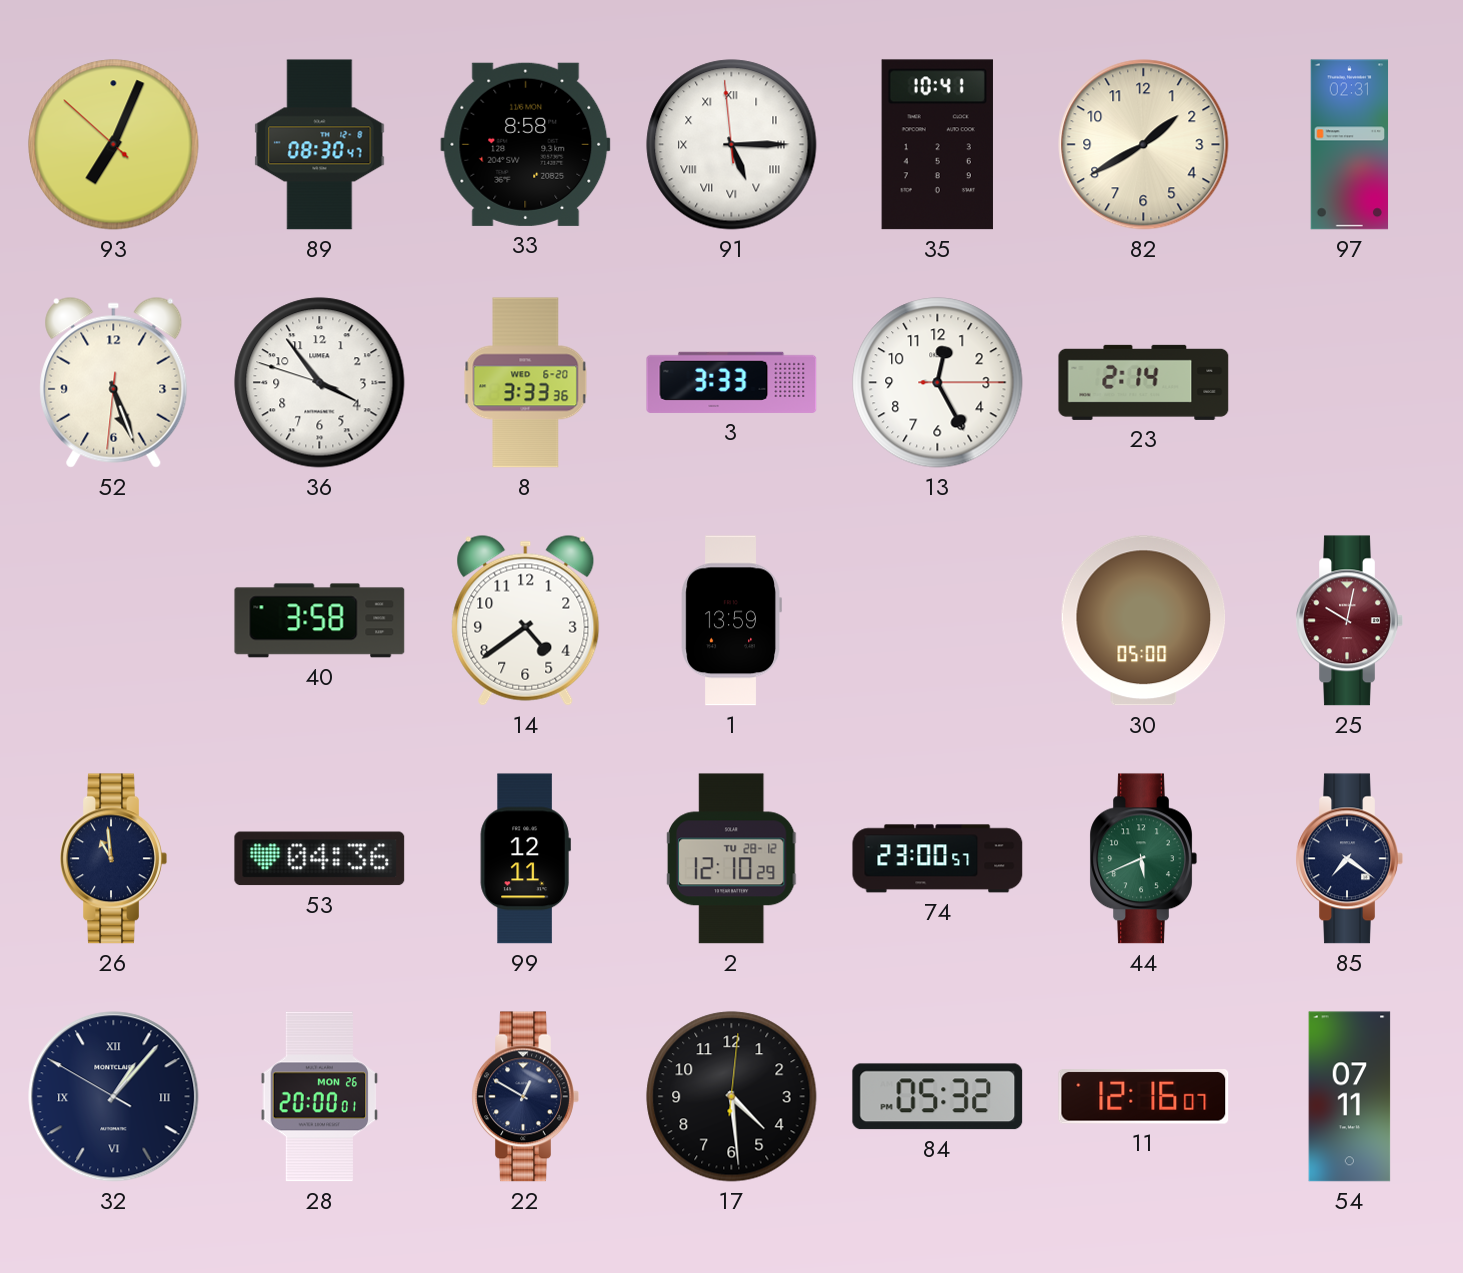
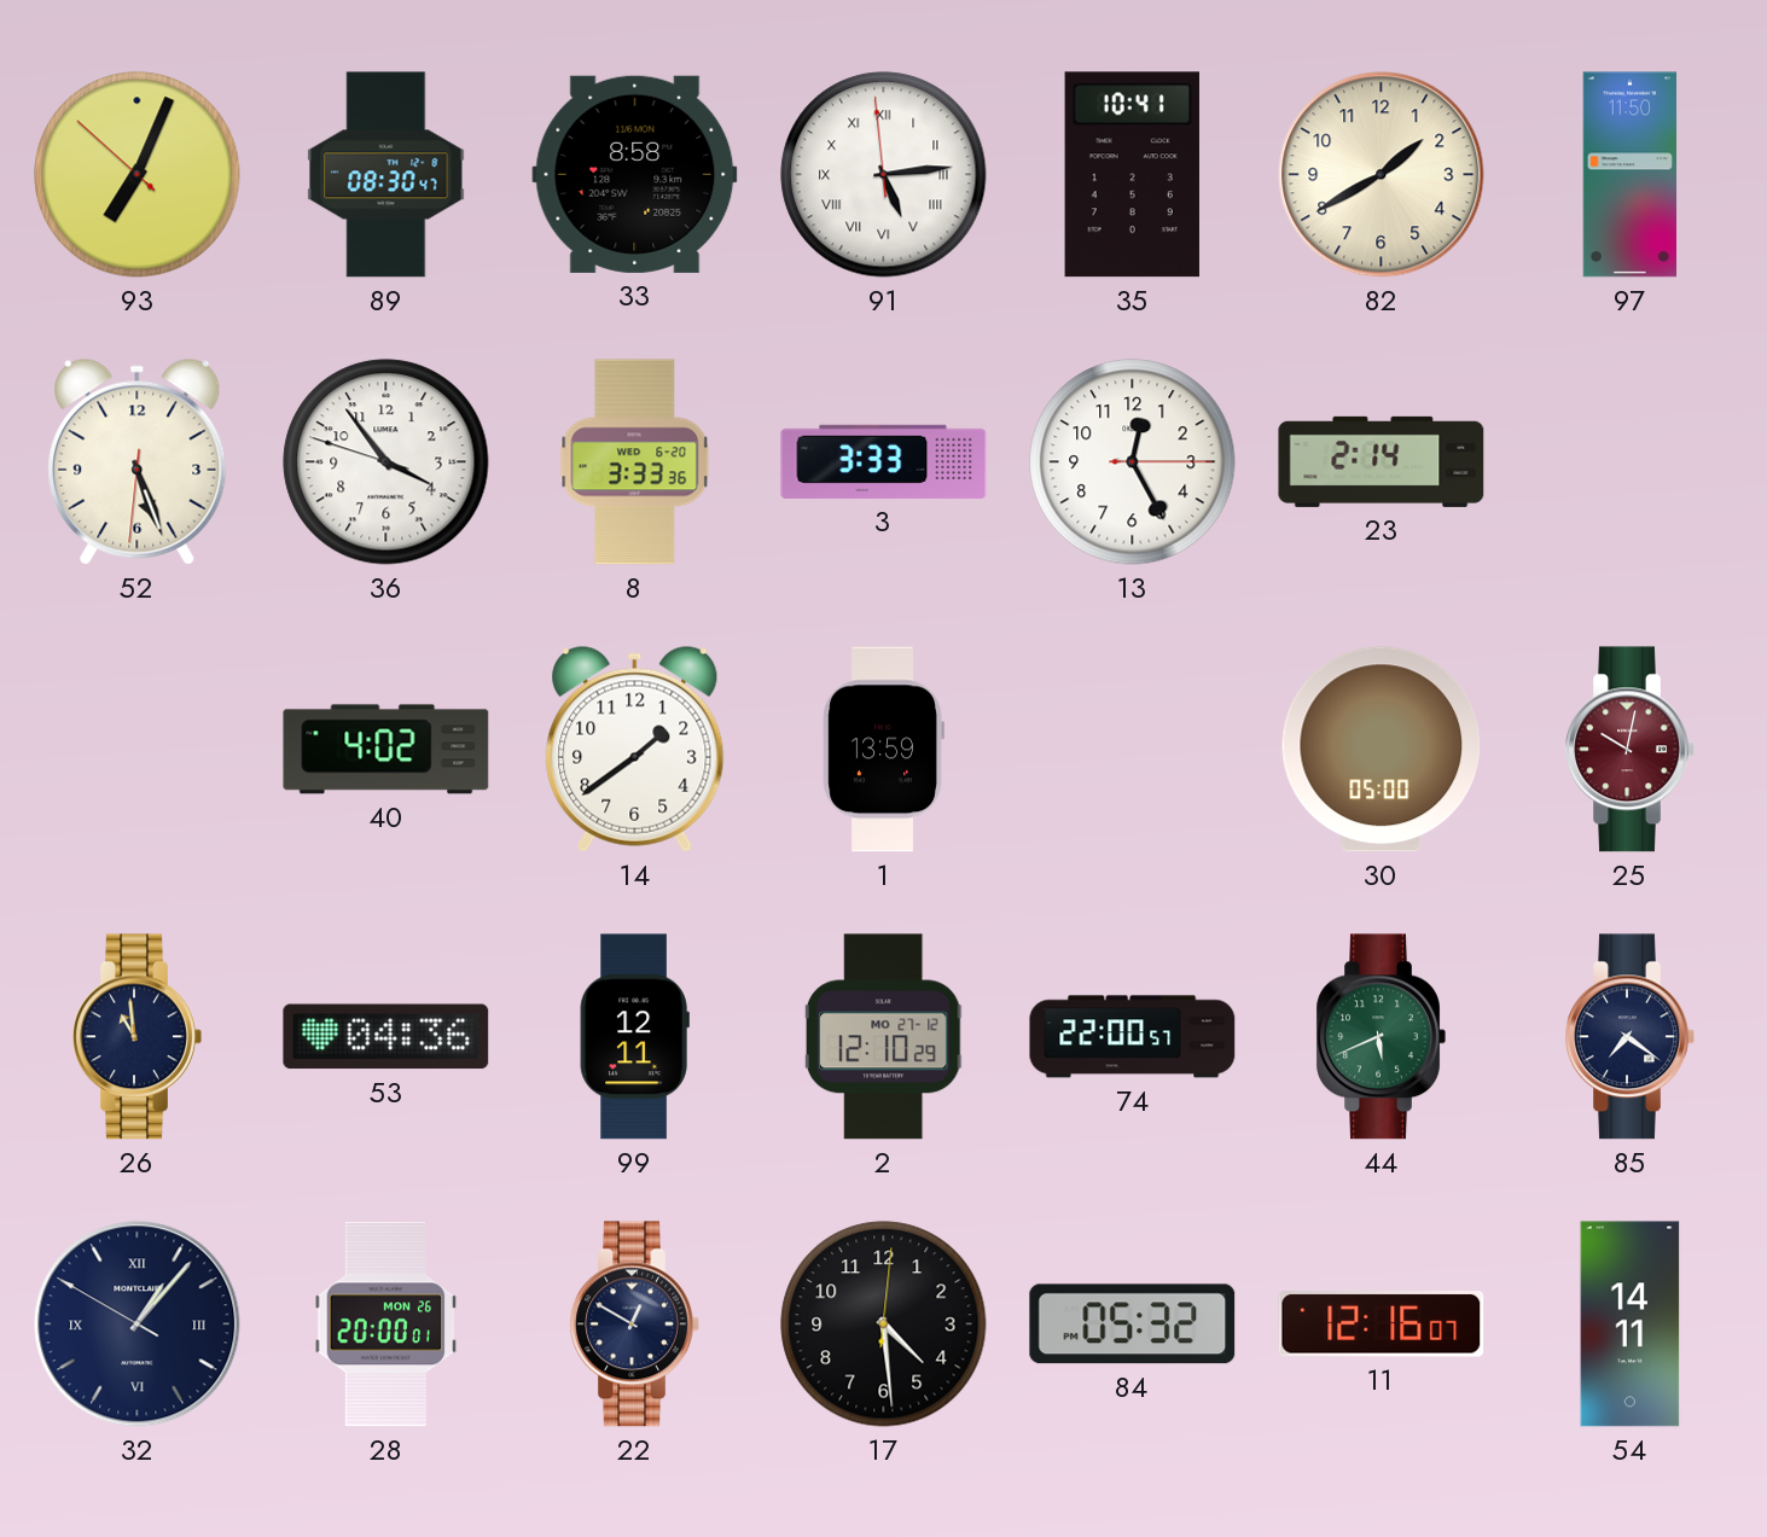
91: 5:14 -> 5:13
97: 02:31 -> 11:50
40: 3:58 -> 4:02
14: 4:39 -> 1:39
2 date: TU 28-12 -> MO 27-12
74: 23:00 -> 22:00
54: 07:11 -> 14:11
